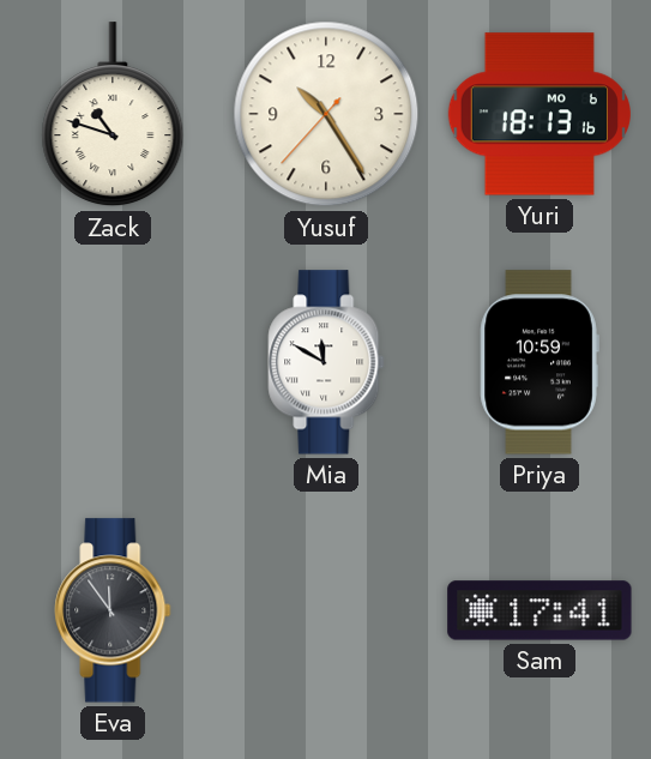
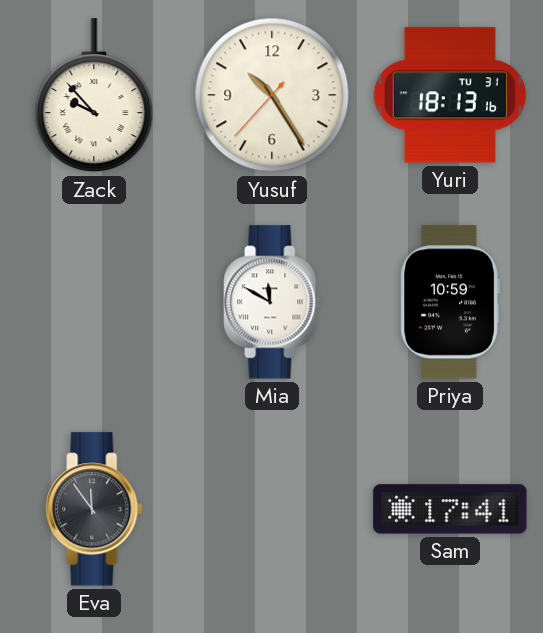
Zack: 10:48 -> 9:53
Yuri date: MO 6 -> TU 31
